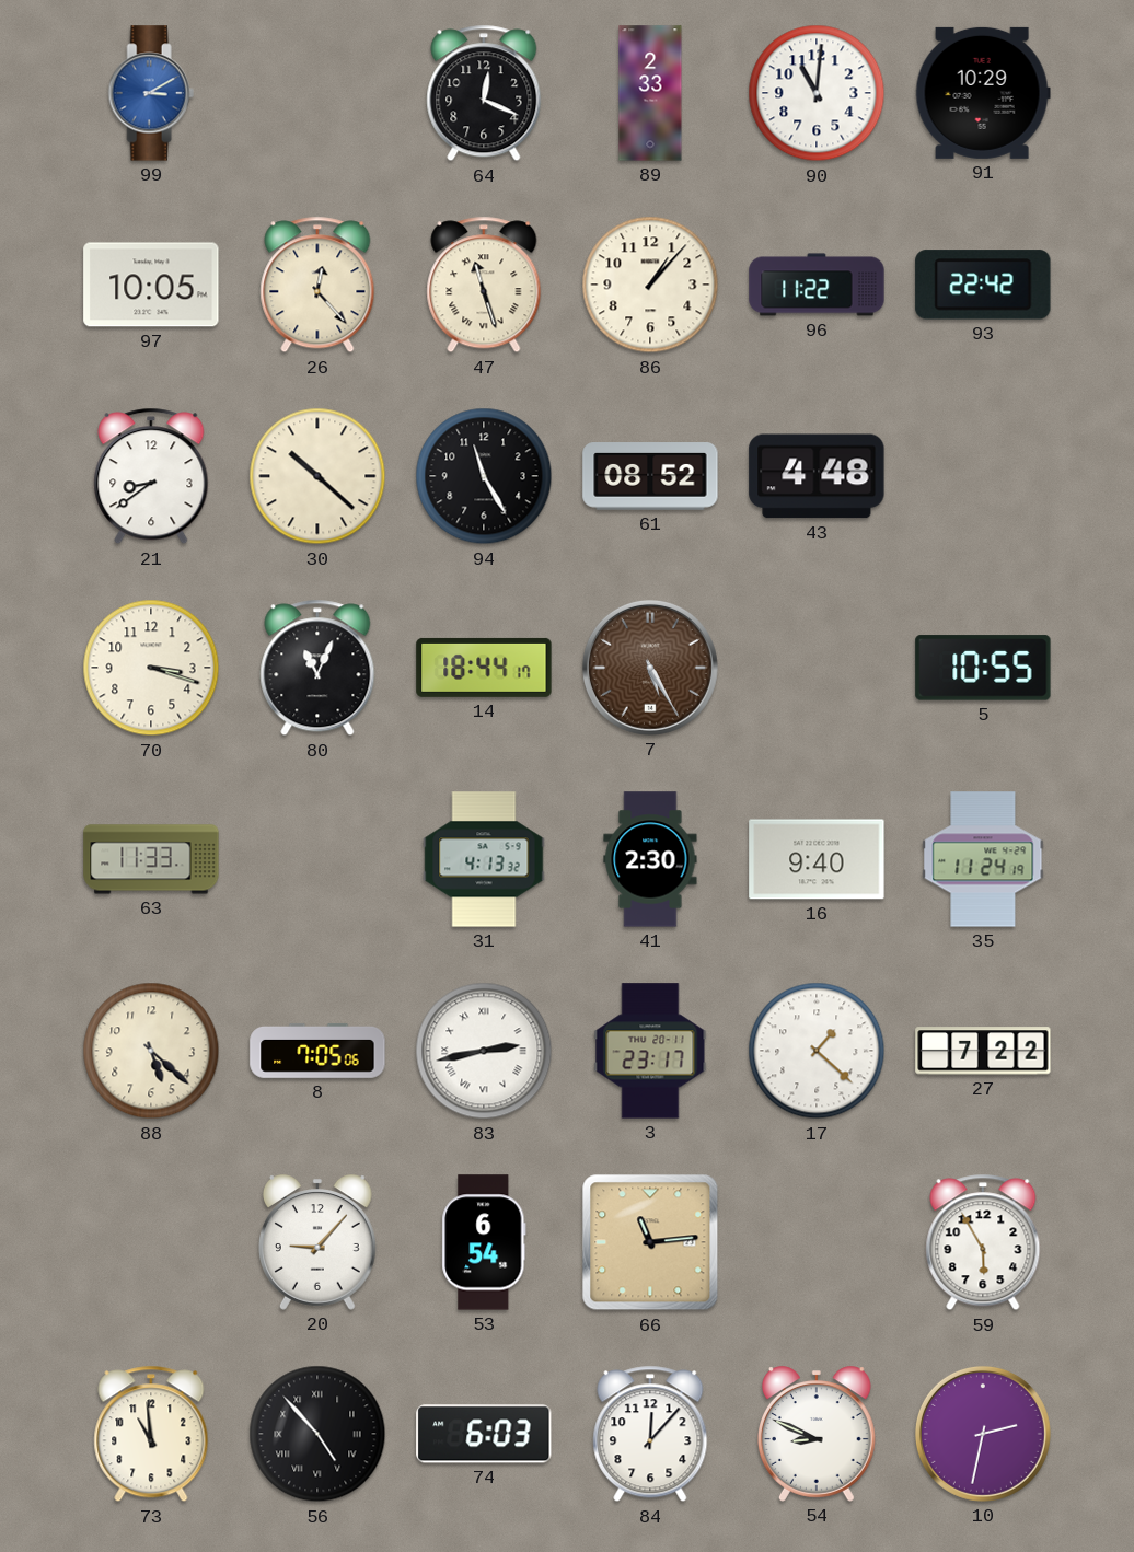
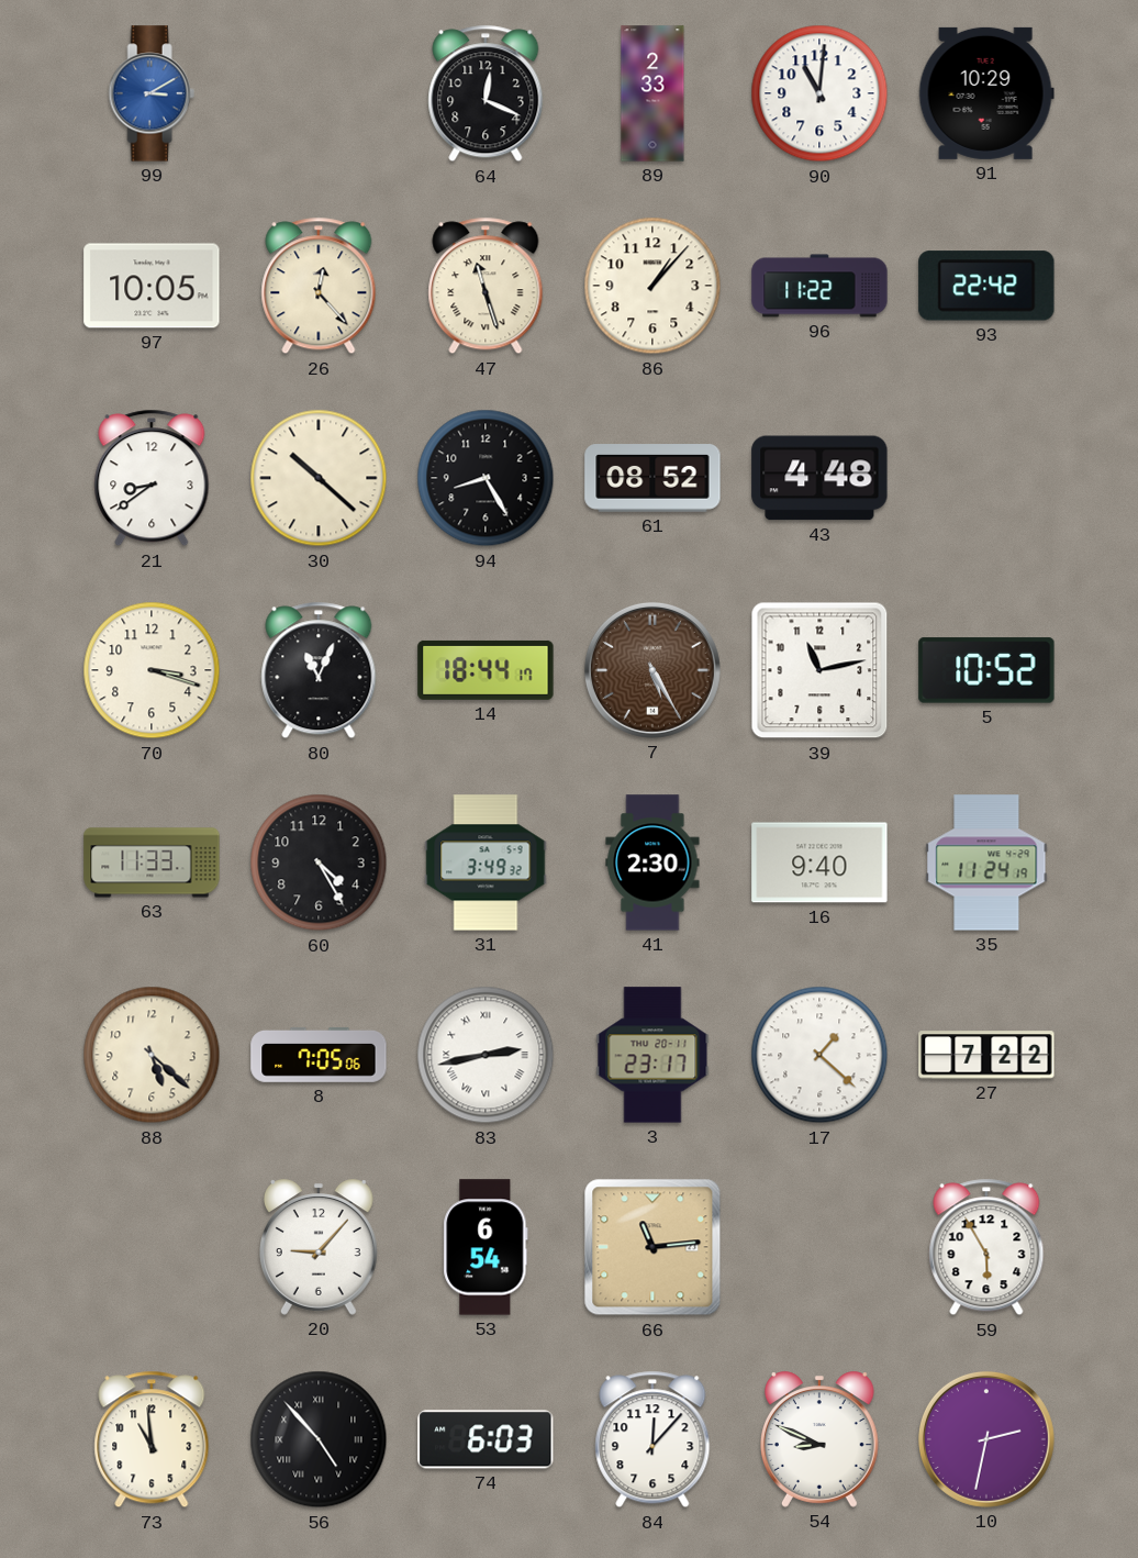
94: 11:25 -> 8:25
39: none -> 11:13
5: 10:55 -> 10:52
60: none -> 4:25
31: 4:13 -> 3:49
